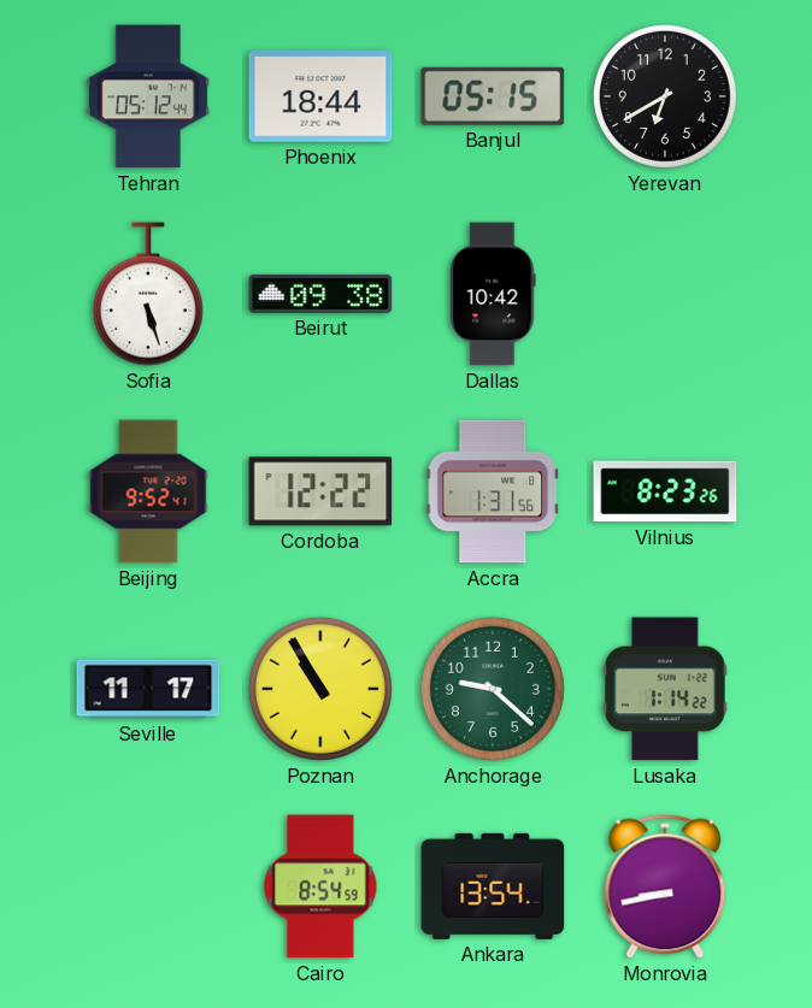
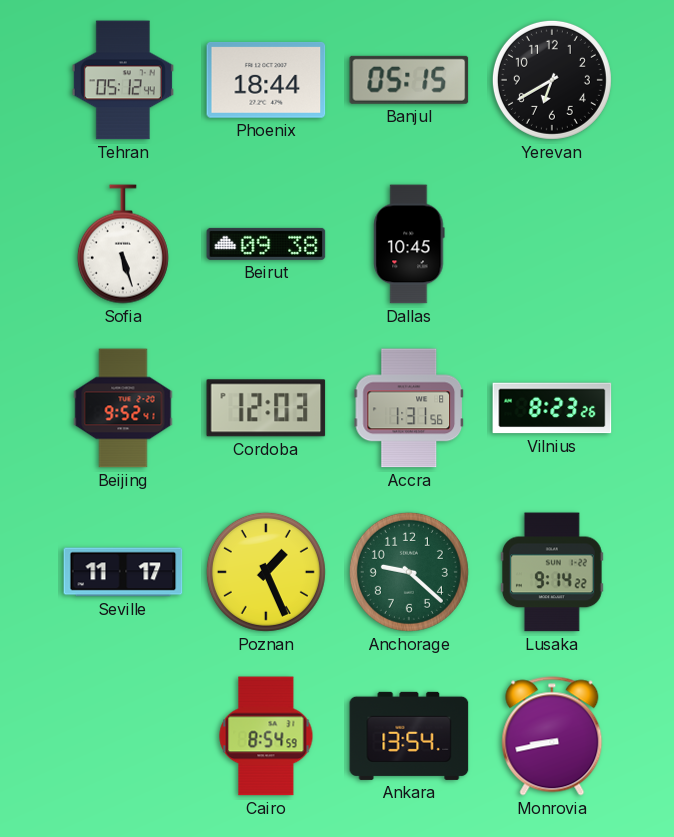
Dallas: 10:42 -> 10:45
Cordoba: 12:22 -> 12:03
Poznan: 10:55 -> 1:26
Lusaka: 1:14 -> 9:14
